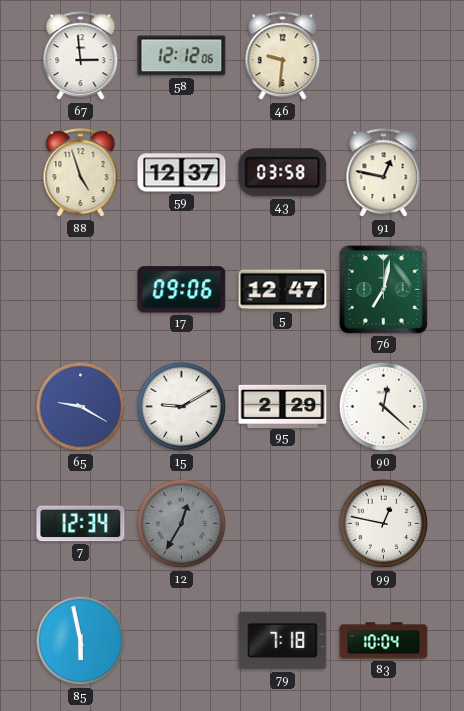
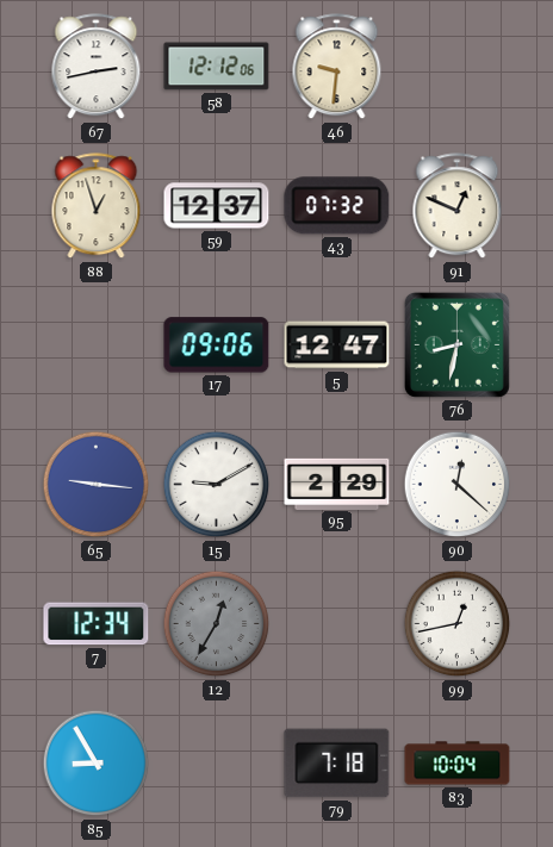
67: 2:59 -> 2:43
88: 4:57 -> 12:57
43: 03:58 -> 07:32
91: 12:47 -> 12:49
76: 7:02 -> 8:32
65: 9:20 -> 9:16
99: 12:47 -> 12:43
85: 5:58 -> 8:55
